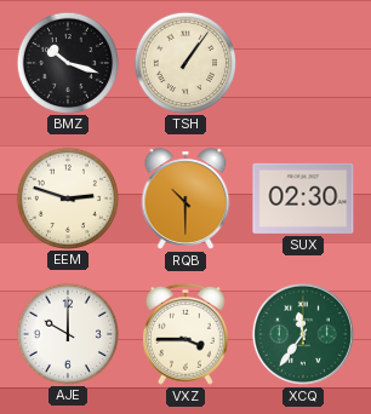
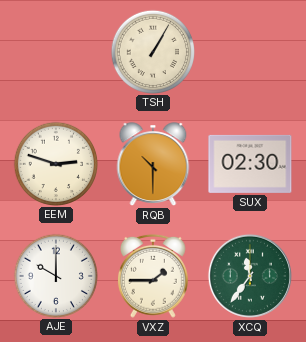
BMZ: 10:18 -> none
TSH: 1:06 -> 1:05
VXZ: 3:45 -> 1:45
